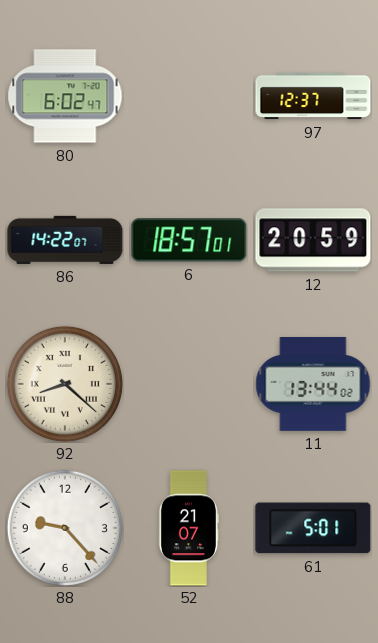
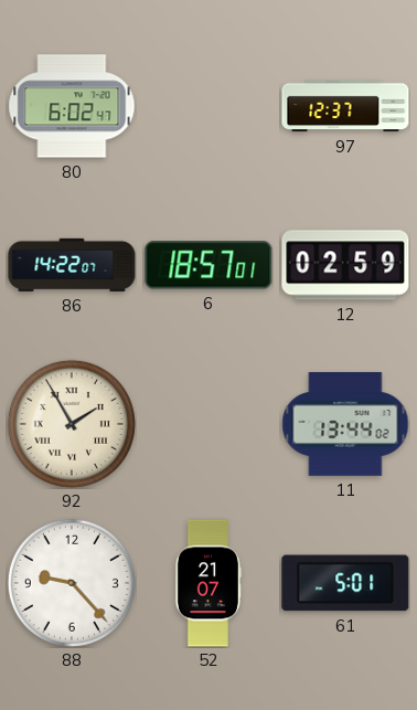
12: 20:59 -> 02:59
92: 8:22 -> 1:55
